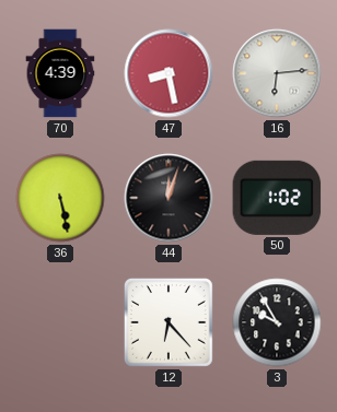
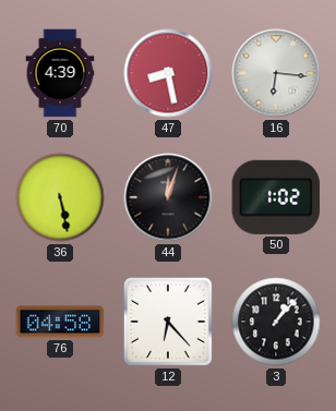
16: 6:14 -> 6:16
76: none -> 04:58
3: 9:55 -> 1:07
